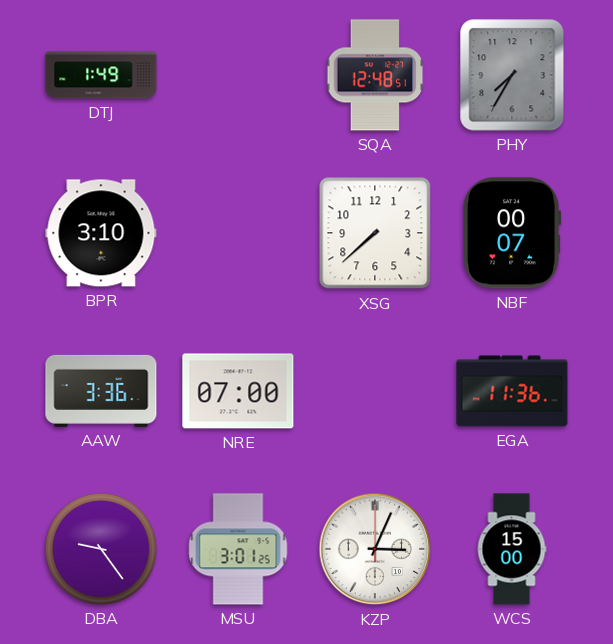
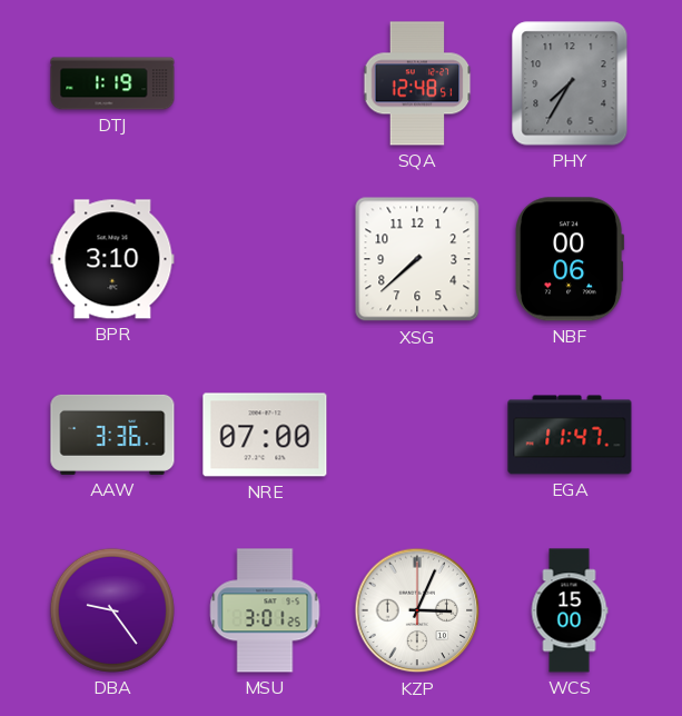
DTJ: 1:49 -> 1:19
NBF: 00:07 -> 00:06
EGA: 11:36 -> 11:47
